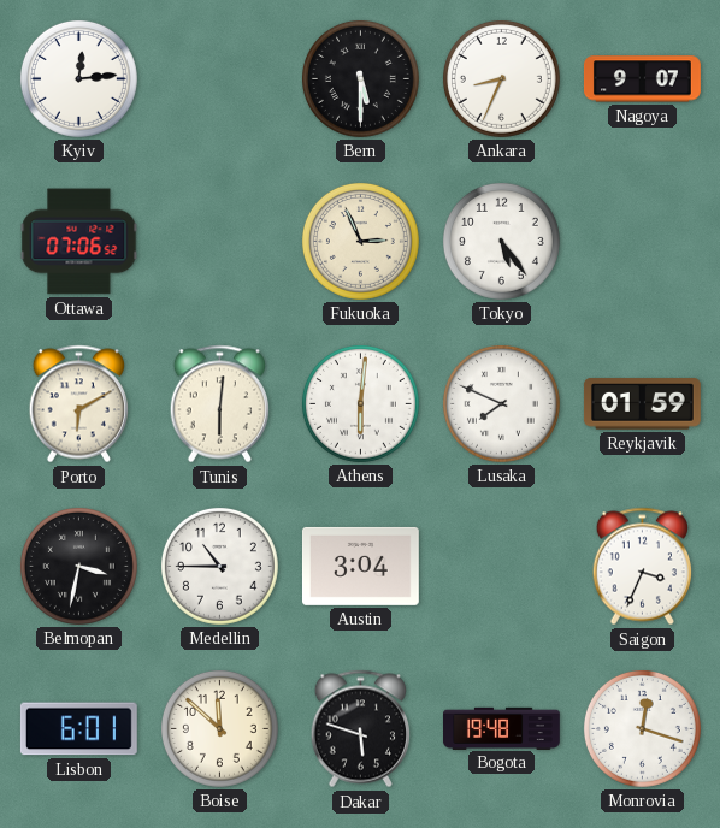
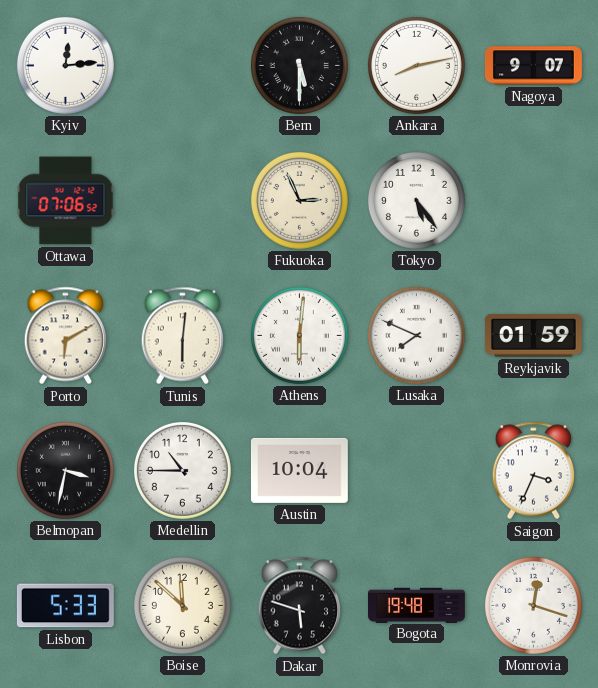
Ankara: 8:34 -> 8:13
Austin: 3:04 -> 10:04
Lisbon: 6:01 -> 5:33
